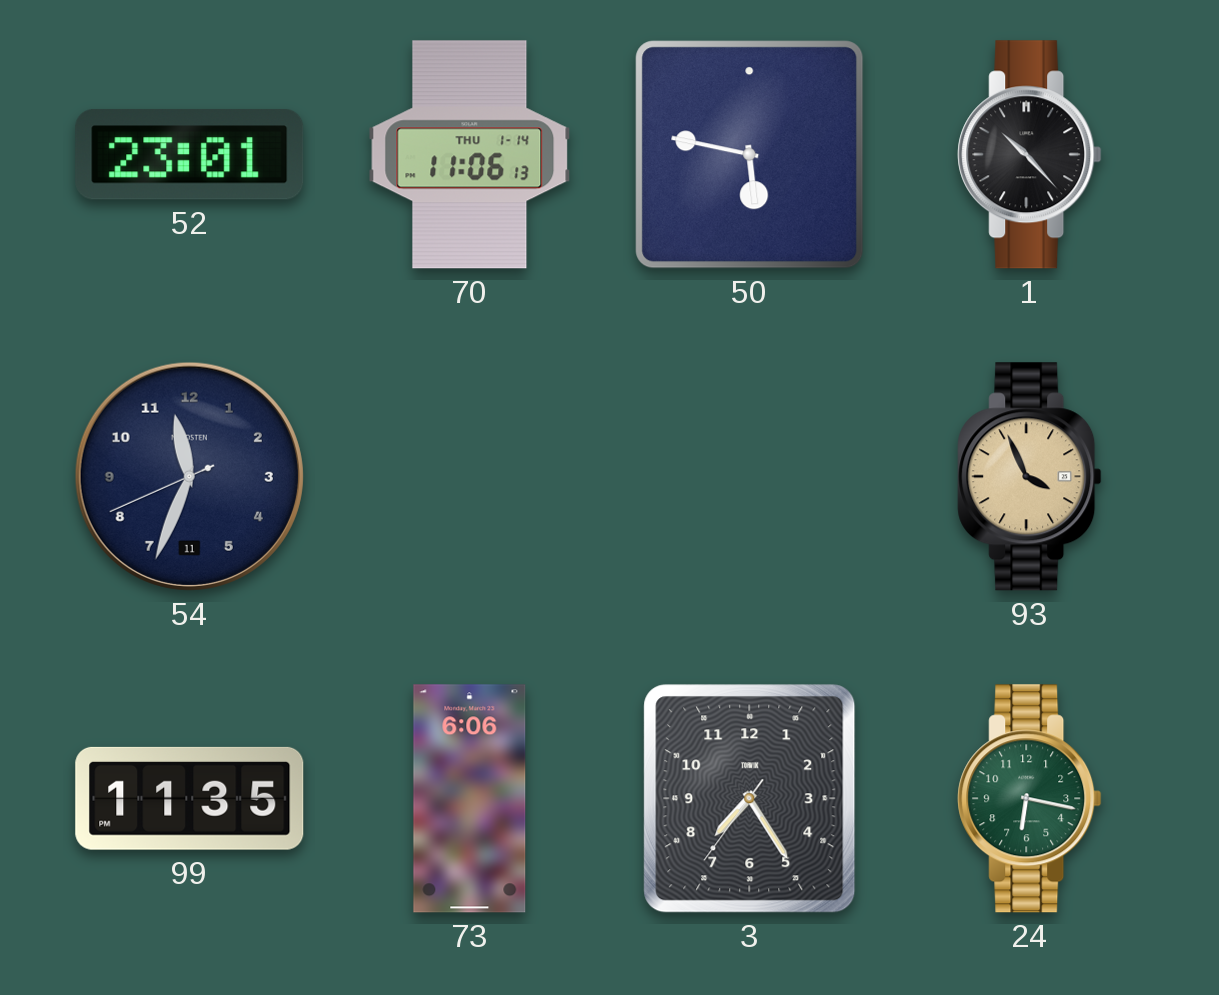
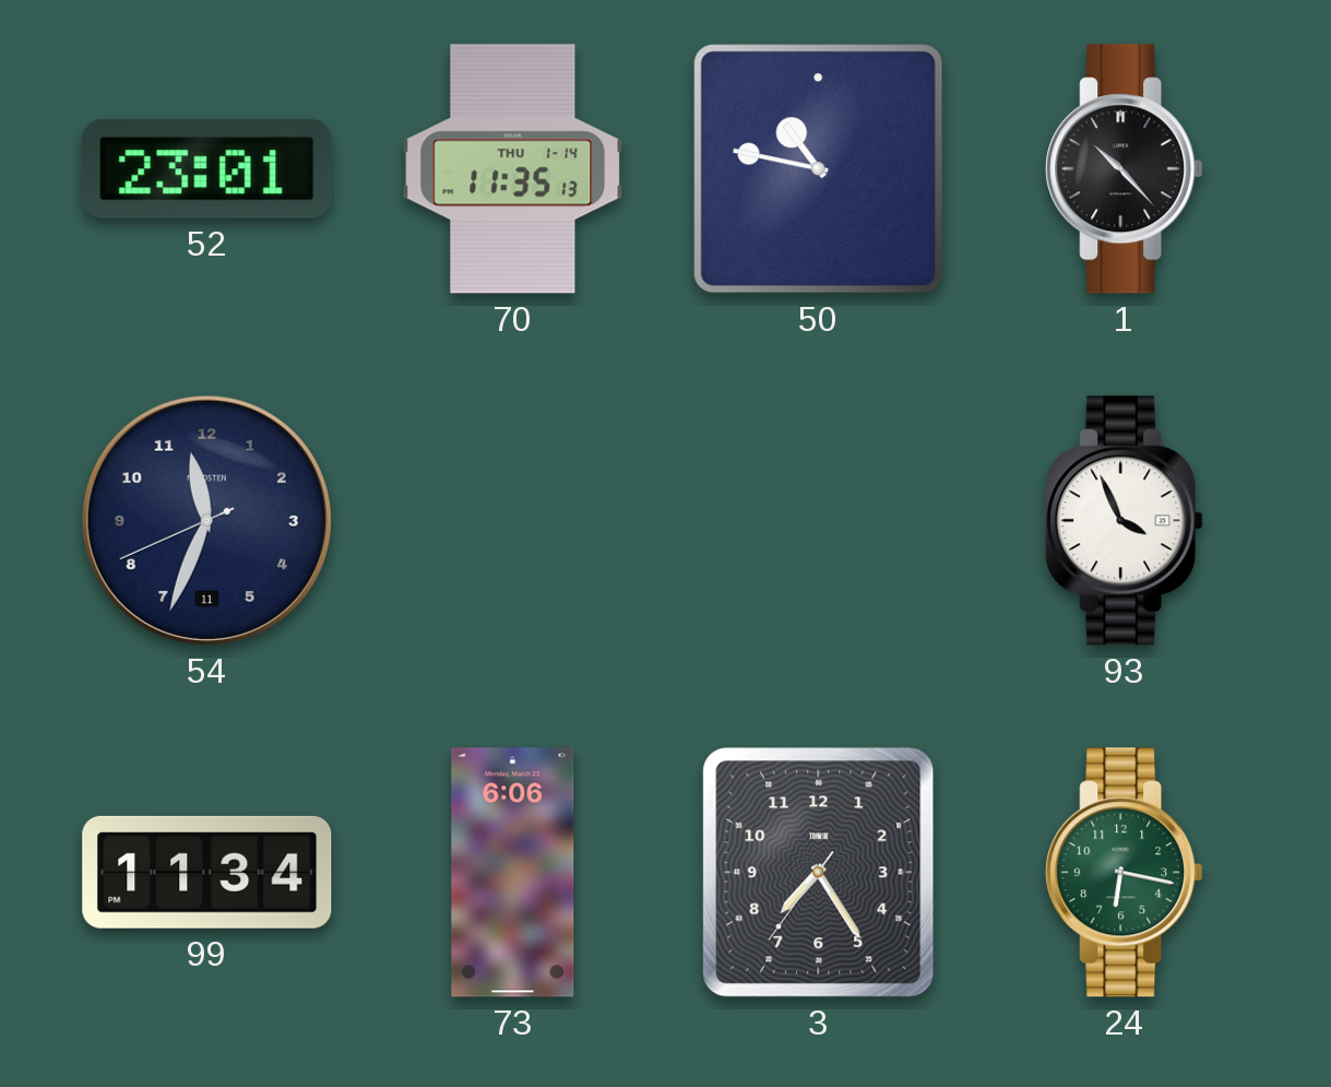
70: 11:06 -> 11:35
50: 5:47 -> 10:47
93 dial: champagne -> white
99: 11:35 -> 11:34
